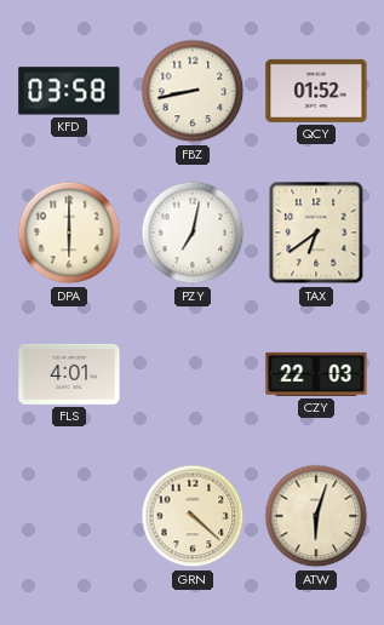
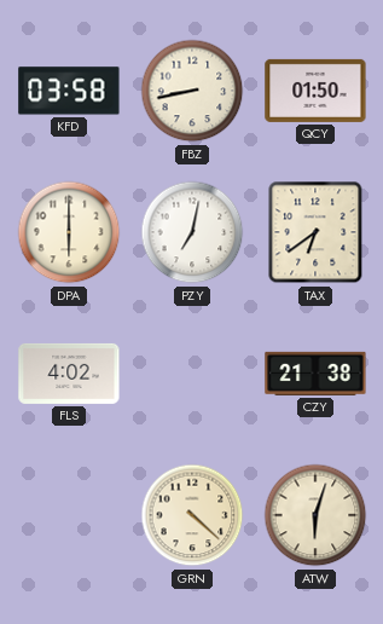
QCY: 01:52 -> 01:50
FLS: 4:01 -> 4:02
CZY: 22:03 -> 21:38
